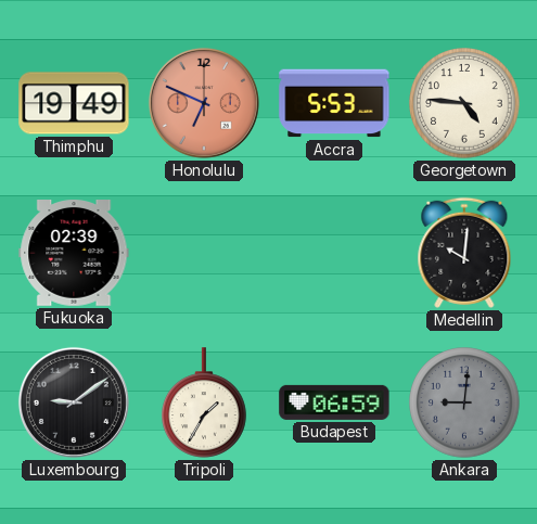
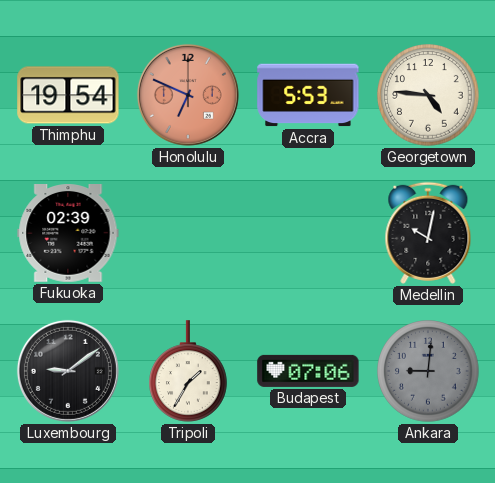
Thimphu: 19:49 -> 19:54
Medellin: 10:01 -> 10:02
Budapest: 06:59 -> 07:06
